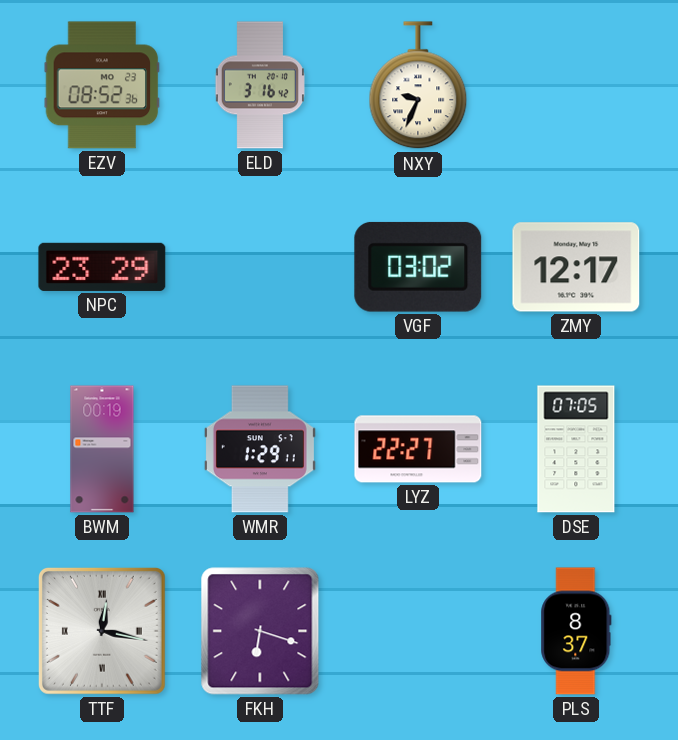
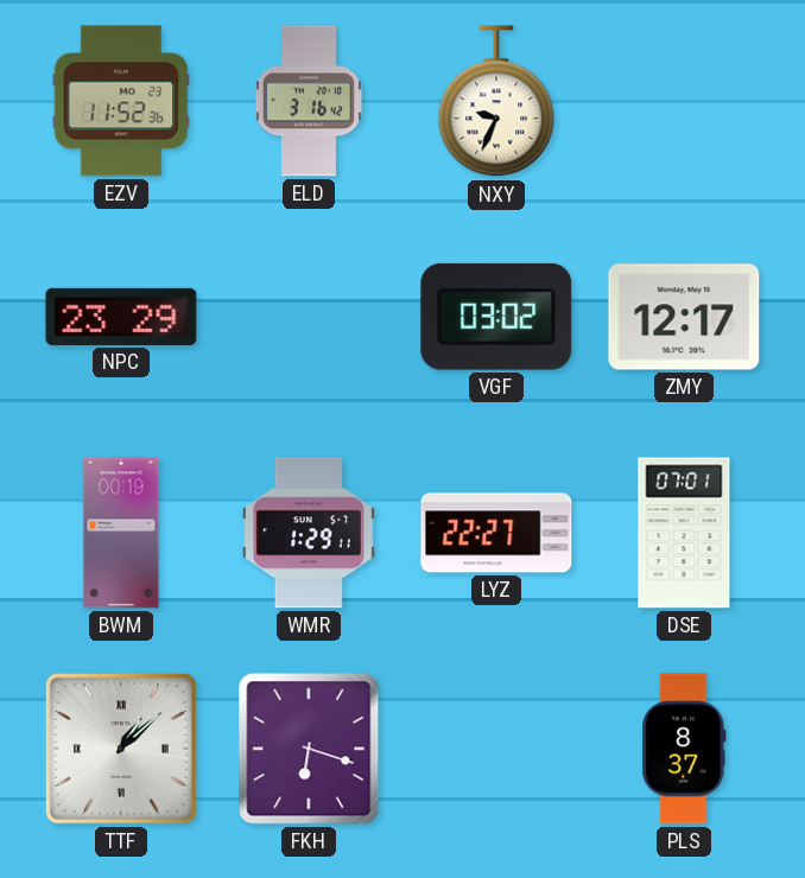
EZV: 08:52 -> 11:52
DSE: 07:05 -> 07:01
TTF: 12:17 -> 1:08
